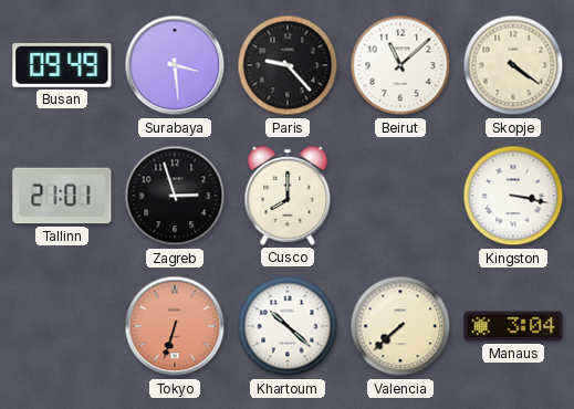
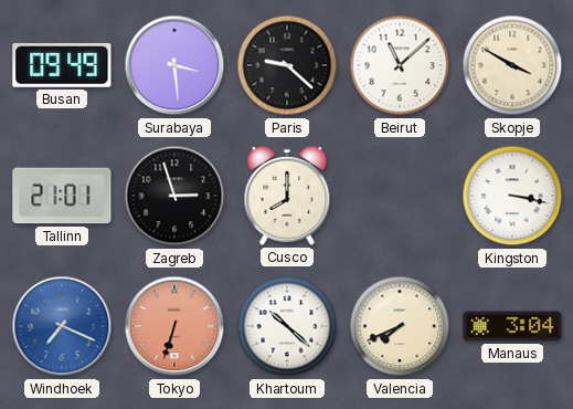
Paris: 9:23 -> 9:22
Skopje: 4:21 -> 3:50
Windhoek: none -> 7:19
Valencia: 7:38 -> 7:41
